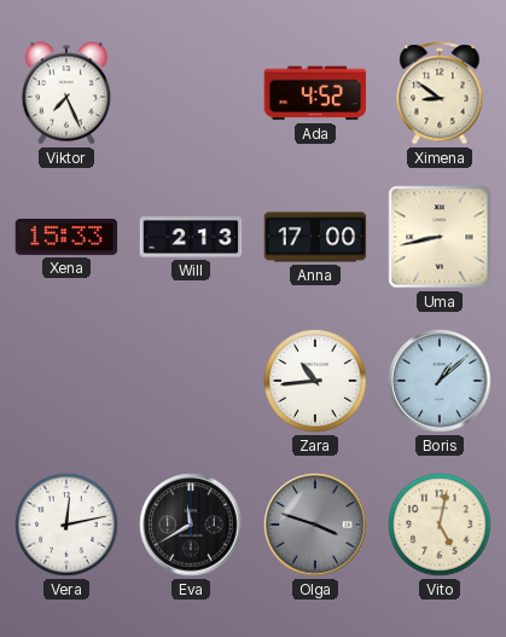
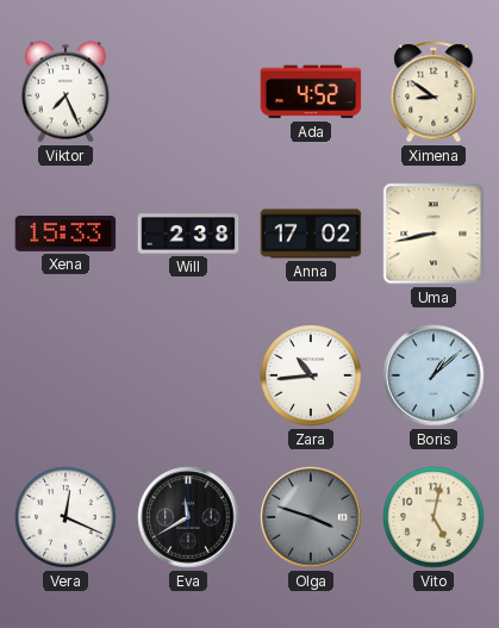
Will: 2:13 -> 2:38
Anna: 17:00 -> 17:02
Vera: 12:13 -> 12:19
